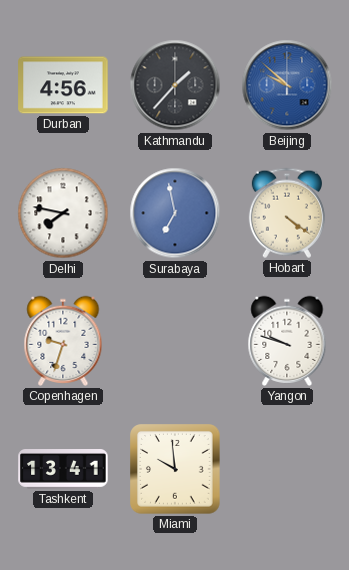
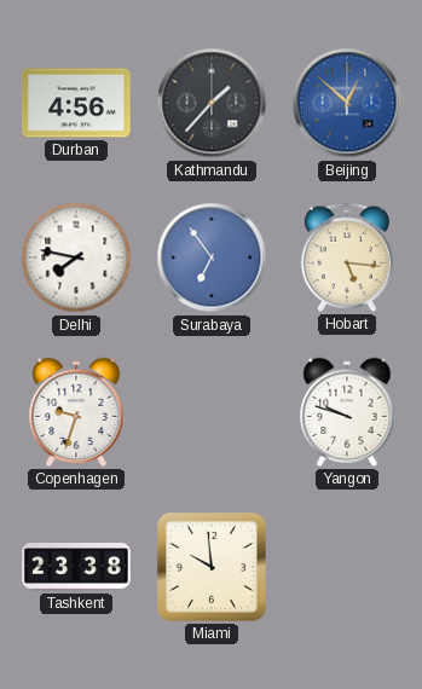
Beijing: 9:52 -> 12:52
Surabaya: 6:58 -> 6:54
Hobart: 4:21 -> 5:16
Tashkent: 13:41 -> 23:38
